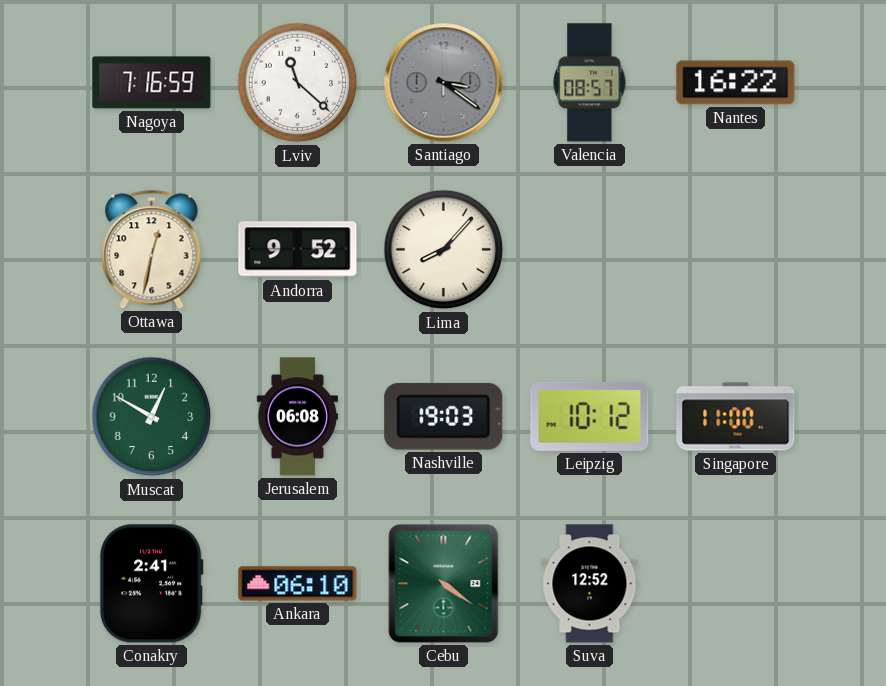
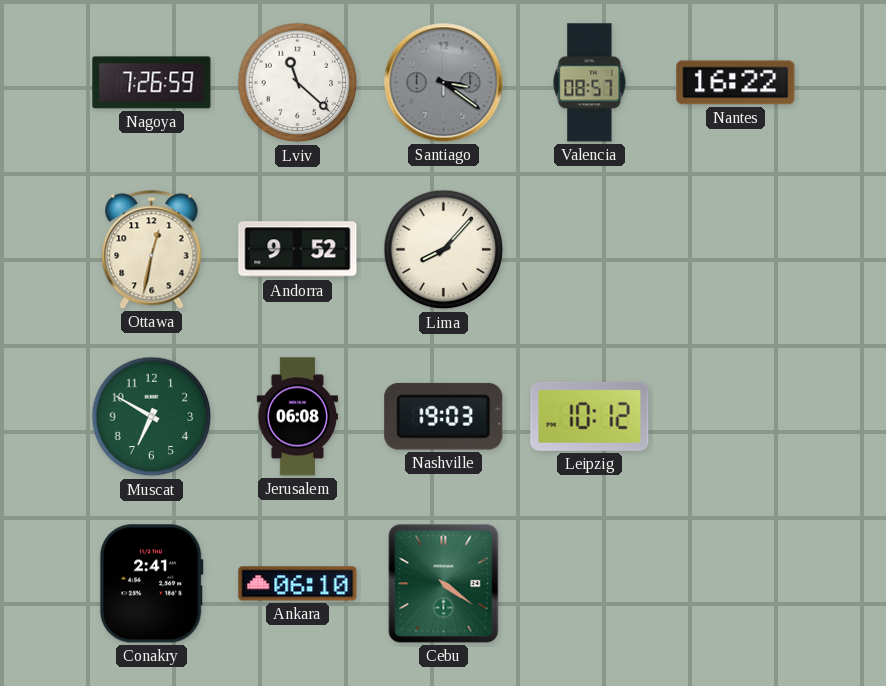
Nagoya: 7:16 -> 7:26
Muscat: 12:50 -> 6:50
Singapore: 11:00 -> none
Suva: 12:52 -> none
